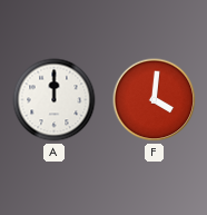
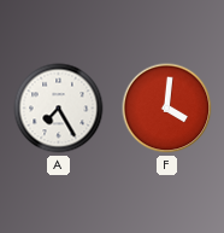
A: 12:00 -> 7:25
